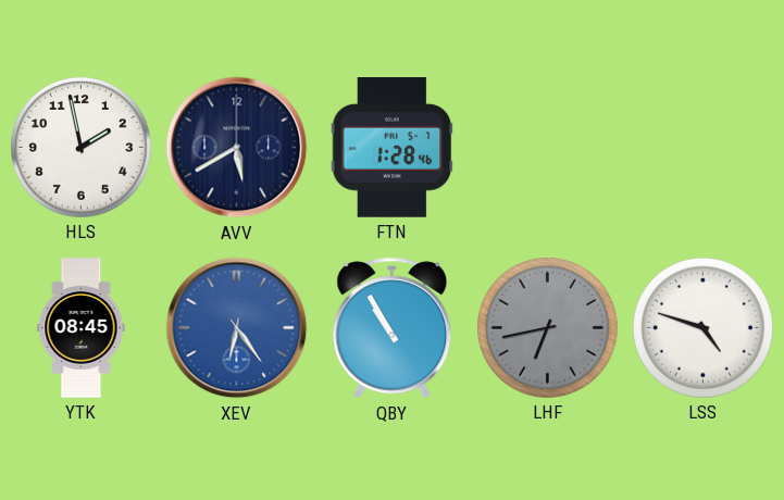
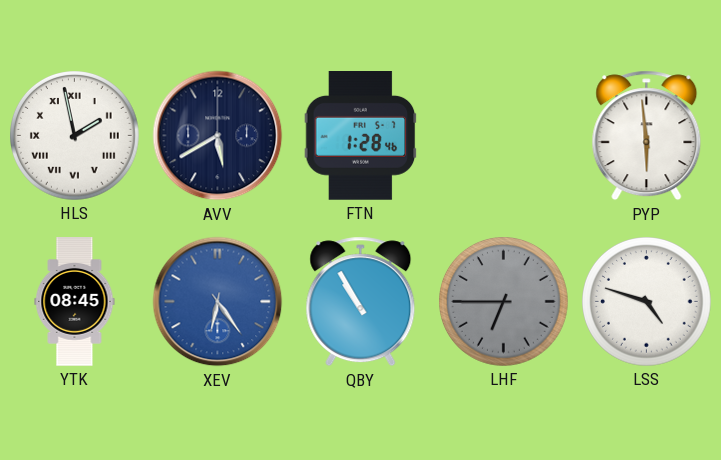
HLS numerals: Arabic -> Roman
PYP: none -> 5:59
LHF: 6:43 -> 6:45
